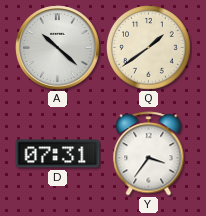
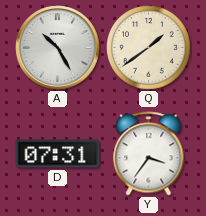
A: 10:22 -> 10:25
